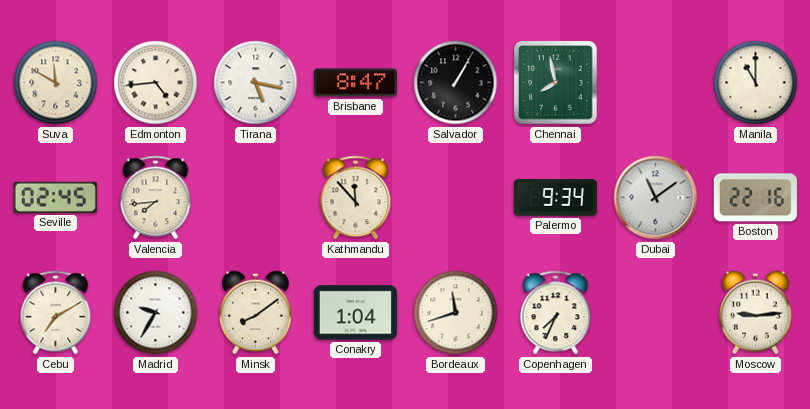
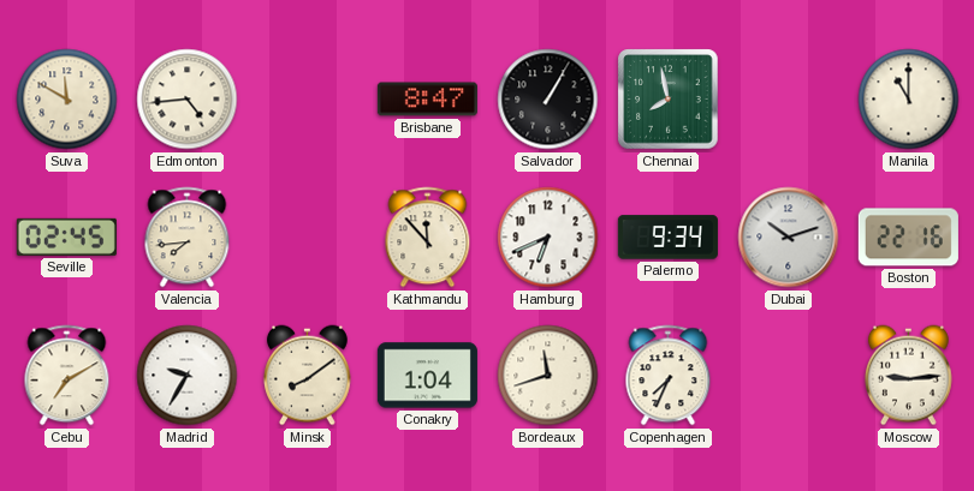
Tirana: 5:17 -> none
Hamburg: none -> 6:41
Dubai: 11:09 -> 10:12
